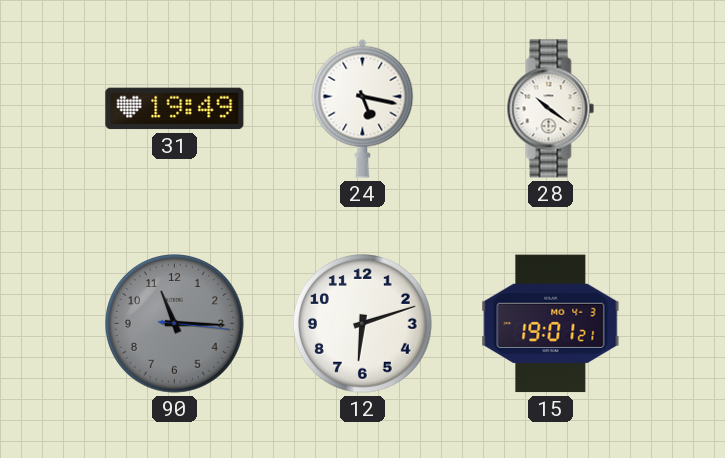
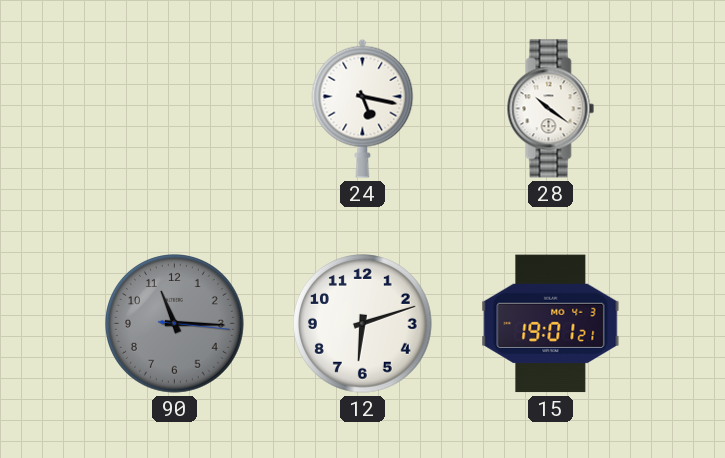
31: 19:49 -> none
